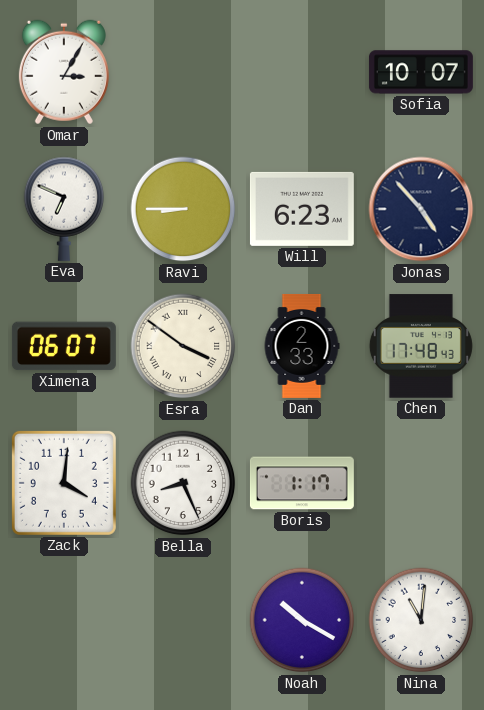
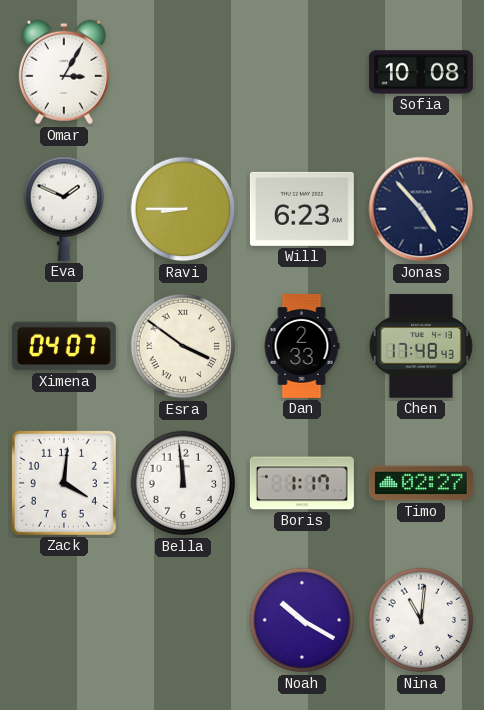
Sofia: 10:07 -> 10:08
Eva: 6:49 -> 1:49
Ximena: 06:07 -> 04:07
Bella: 8:26 -> 11:59
Timo: none -> 02:27
